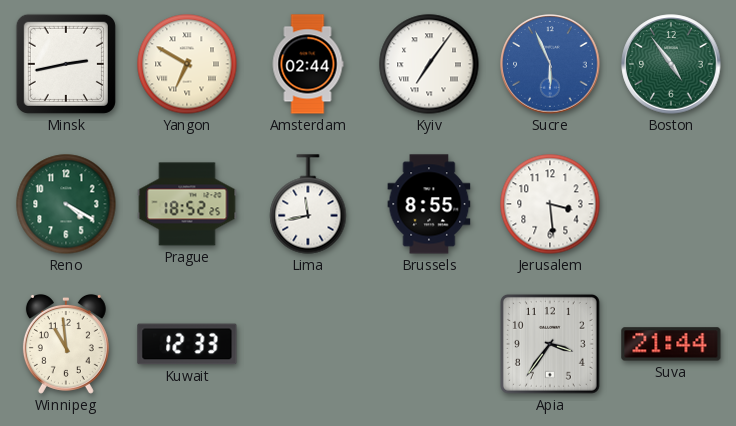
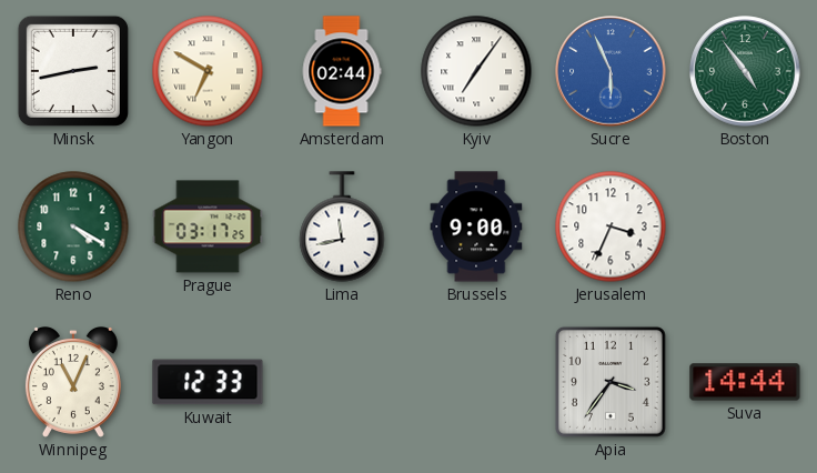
Prague: 18:52 -> 03:17
Brussels: 8:55 -> 9:00
Jerusalem: 3:29 -> 3:34
Winnipeg: 10:59 -> 11:04
Suva: 21:44 -> 14:44
